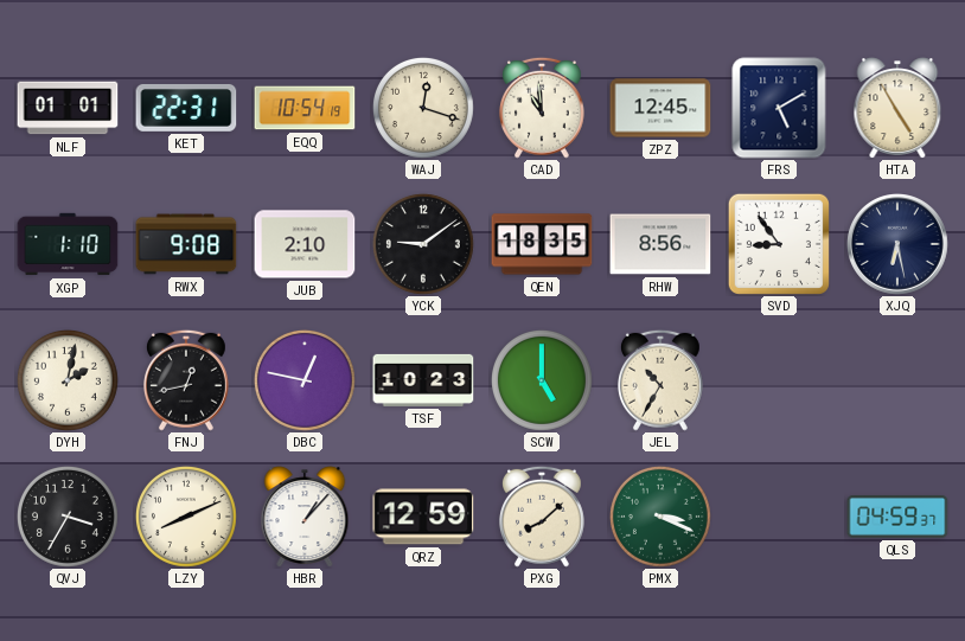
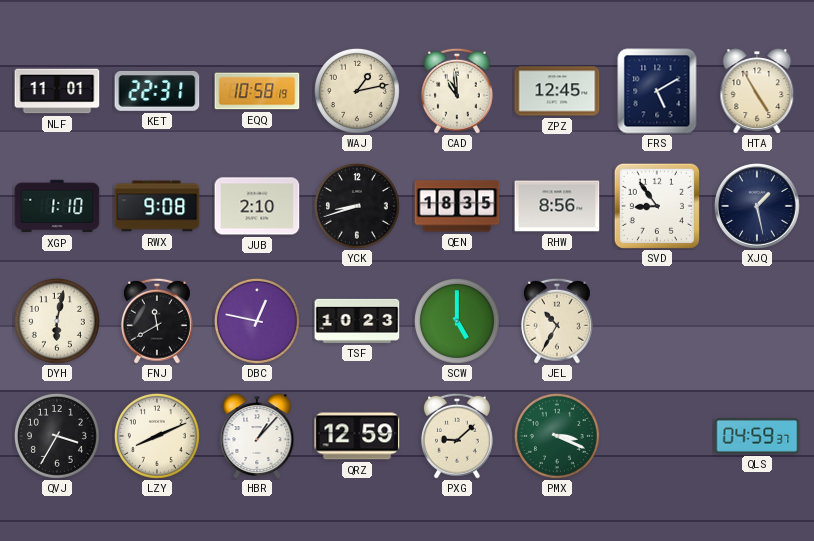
NLF: 01:01 -> 11:01
EQQ: 10:54 -> 10:58
WAJ: 12:18 -> 1:13
YCK: 9:09 -> 8:42
XJQ: 6:28 -> 1:28
DYH: 2:02 -> 6:02
FNJ: 12:43 -> 11:40
PXG: 8:08 -> 9:08
